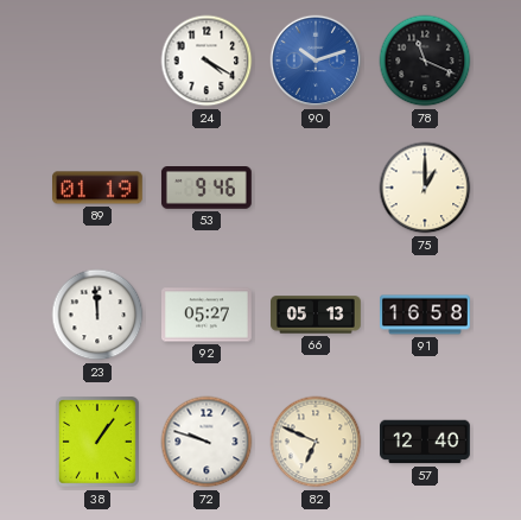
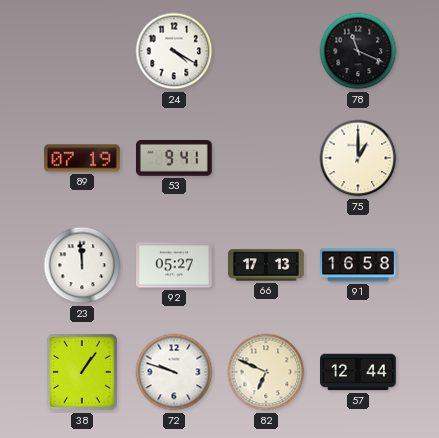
90: 10:12 -> none
89: 01:19 -> 07:19
53: 9:46 -> 9:41
66: 05:13 -> 17:13
57: 12:40 -> 12:44
